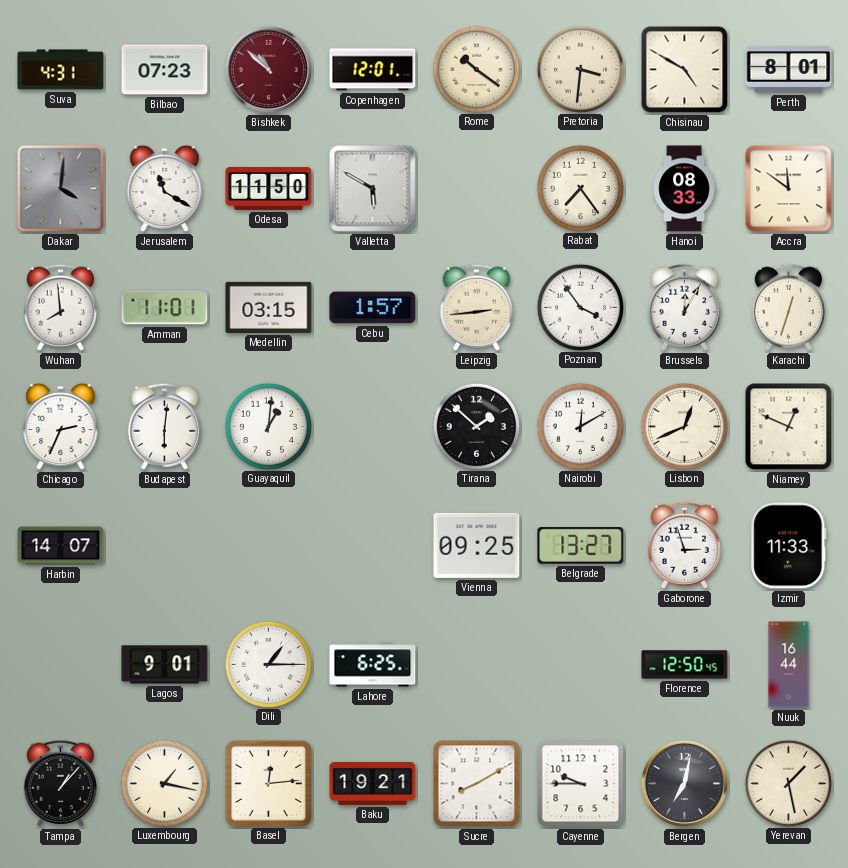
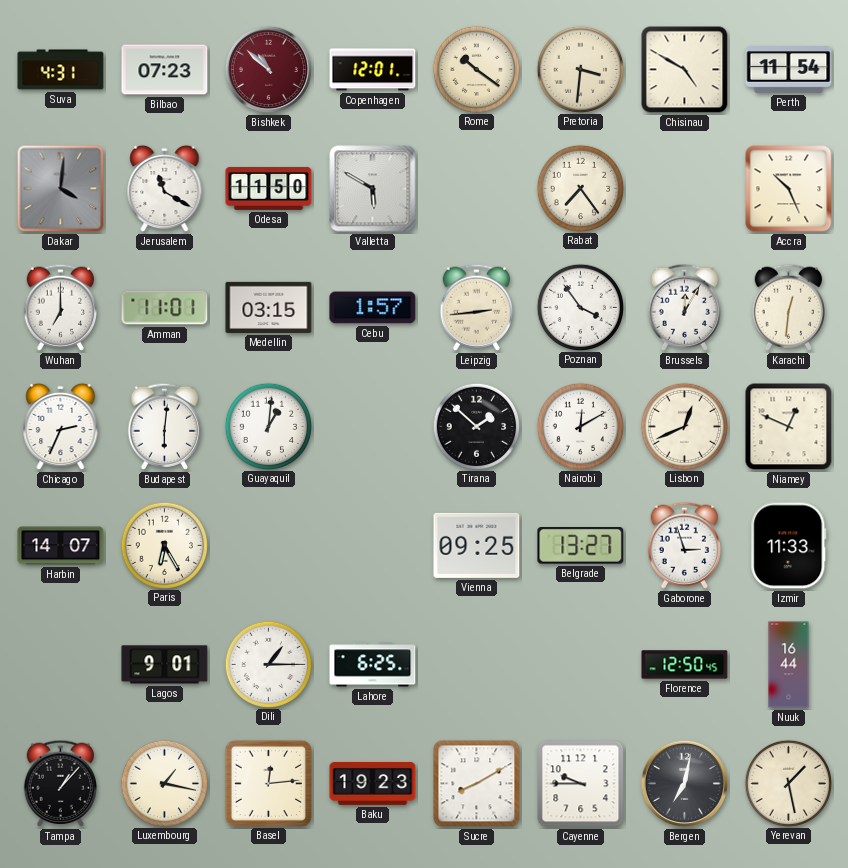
Perth: 8:01 -> 11:54
Hanoi: 08:33 -> none
Accra: 11:51 -> 10:26
Wuhan: 7:59 -> 7:00
Karachi: 12:33 -> 12:31
Paris: none -> 6:25
Baku: 19:21 -> 19:23
